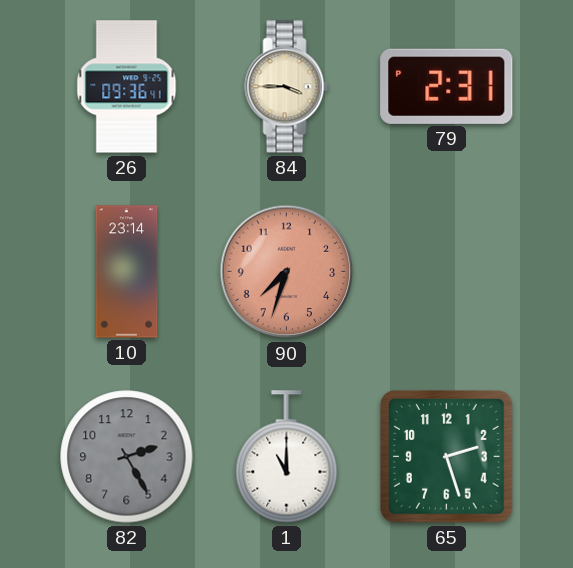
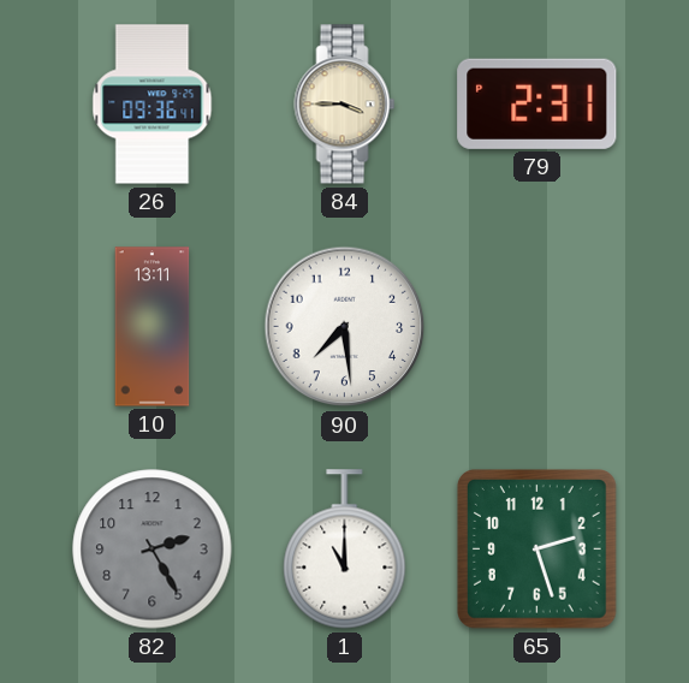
10: 23:14 -> 13:11
90: 7:33 -> 7:29
90 dial: salmon -> white
